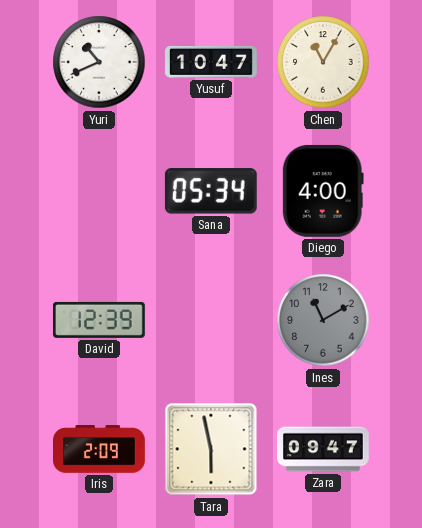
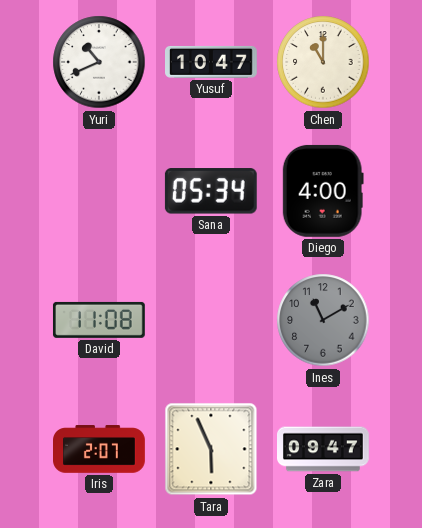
Chen: 11:05 -> 11:00
David: 12:39 -> 11:08
Iris: 2:09 -> 2:07
Tara: 5:58 -> 5:56
